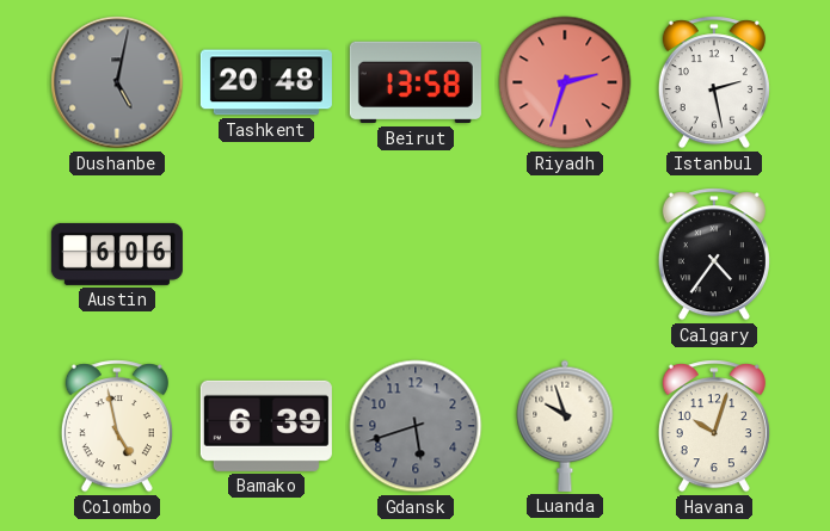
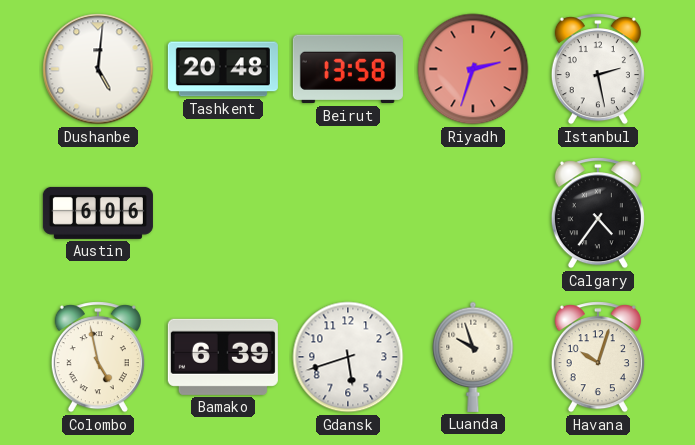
Dushanbe: 5:02 -> 5:01
Dushanbe dial: grey -> white
Gdansk dial: grey -> white
